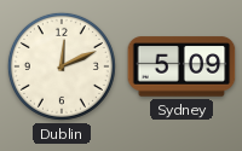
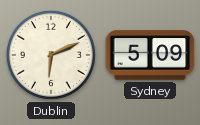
Dublin: 12:11 -> 6:11
